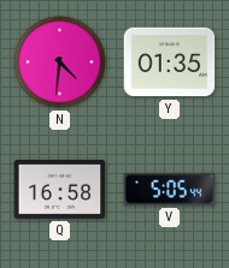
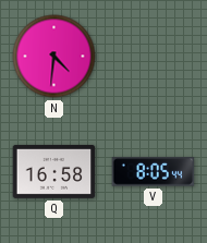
Y: 01:35 -> none
V: 5:05 -> 8:05
